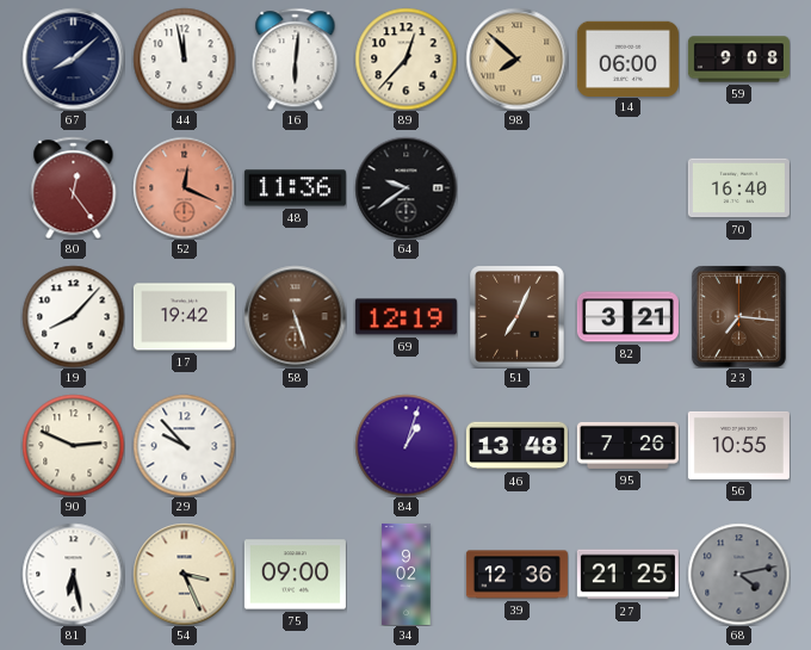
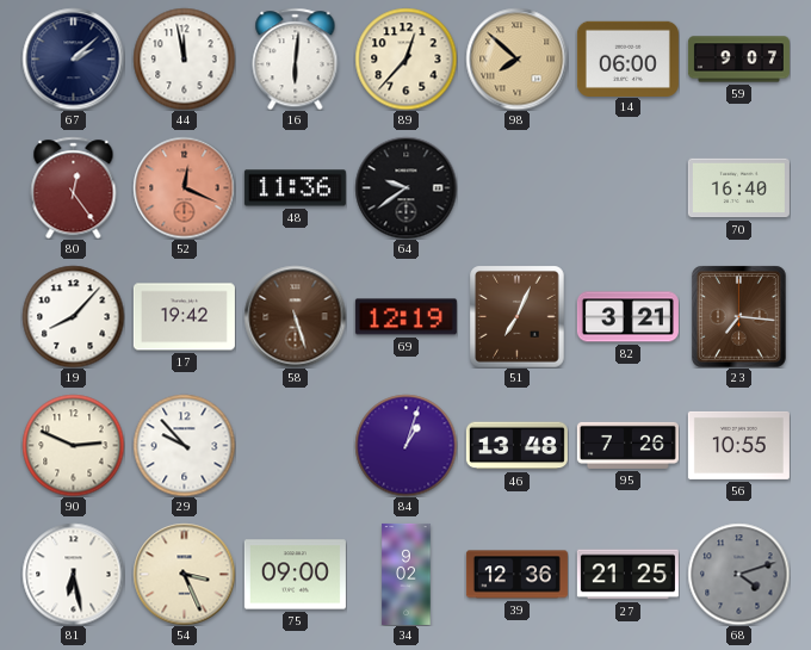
67: 8:08 -> 2:08
59: 9:08 -> 9:07
68: 4:13 -> 4:12
